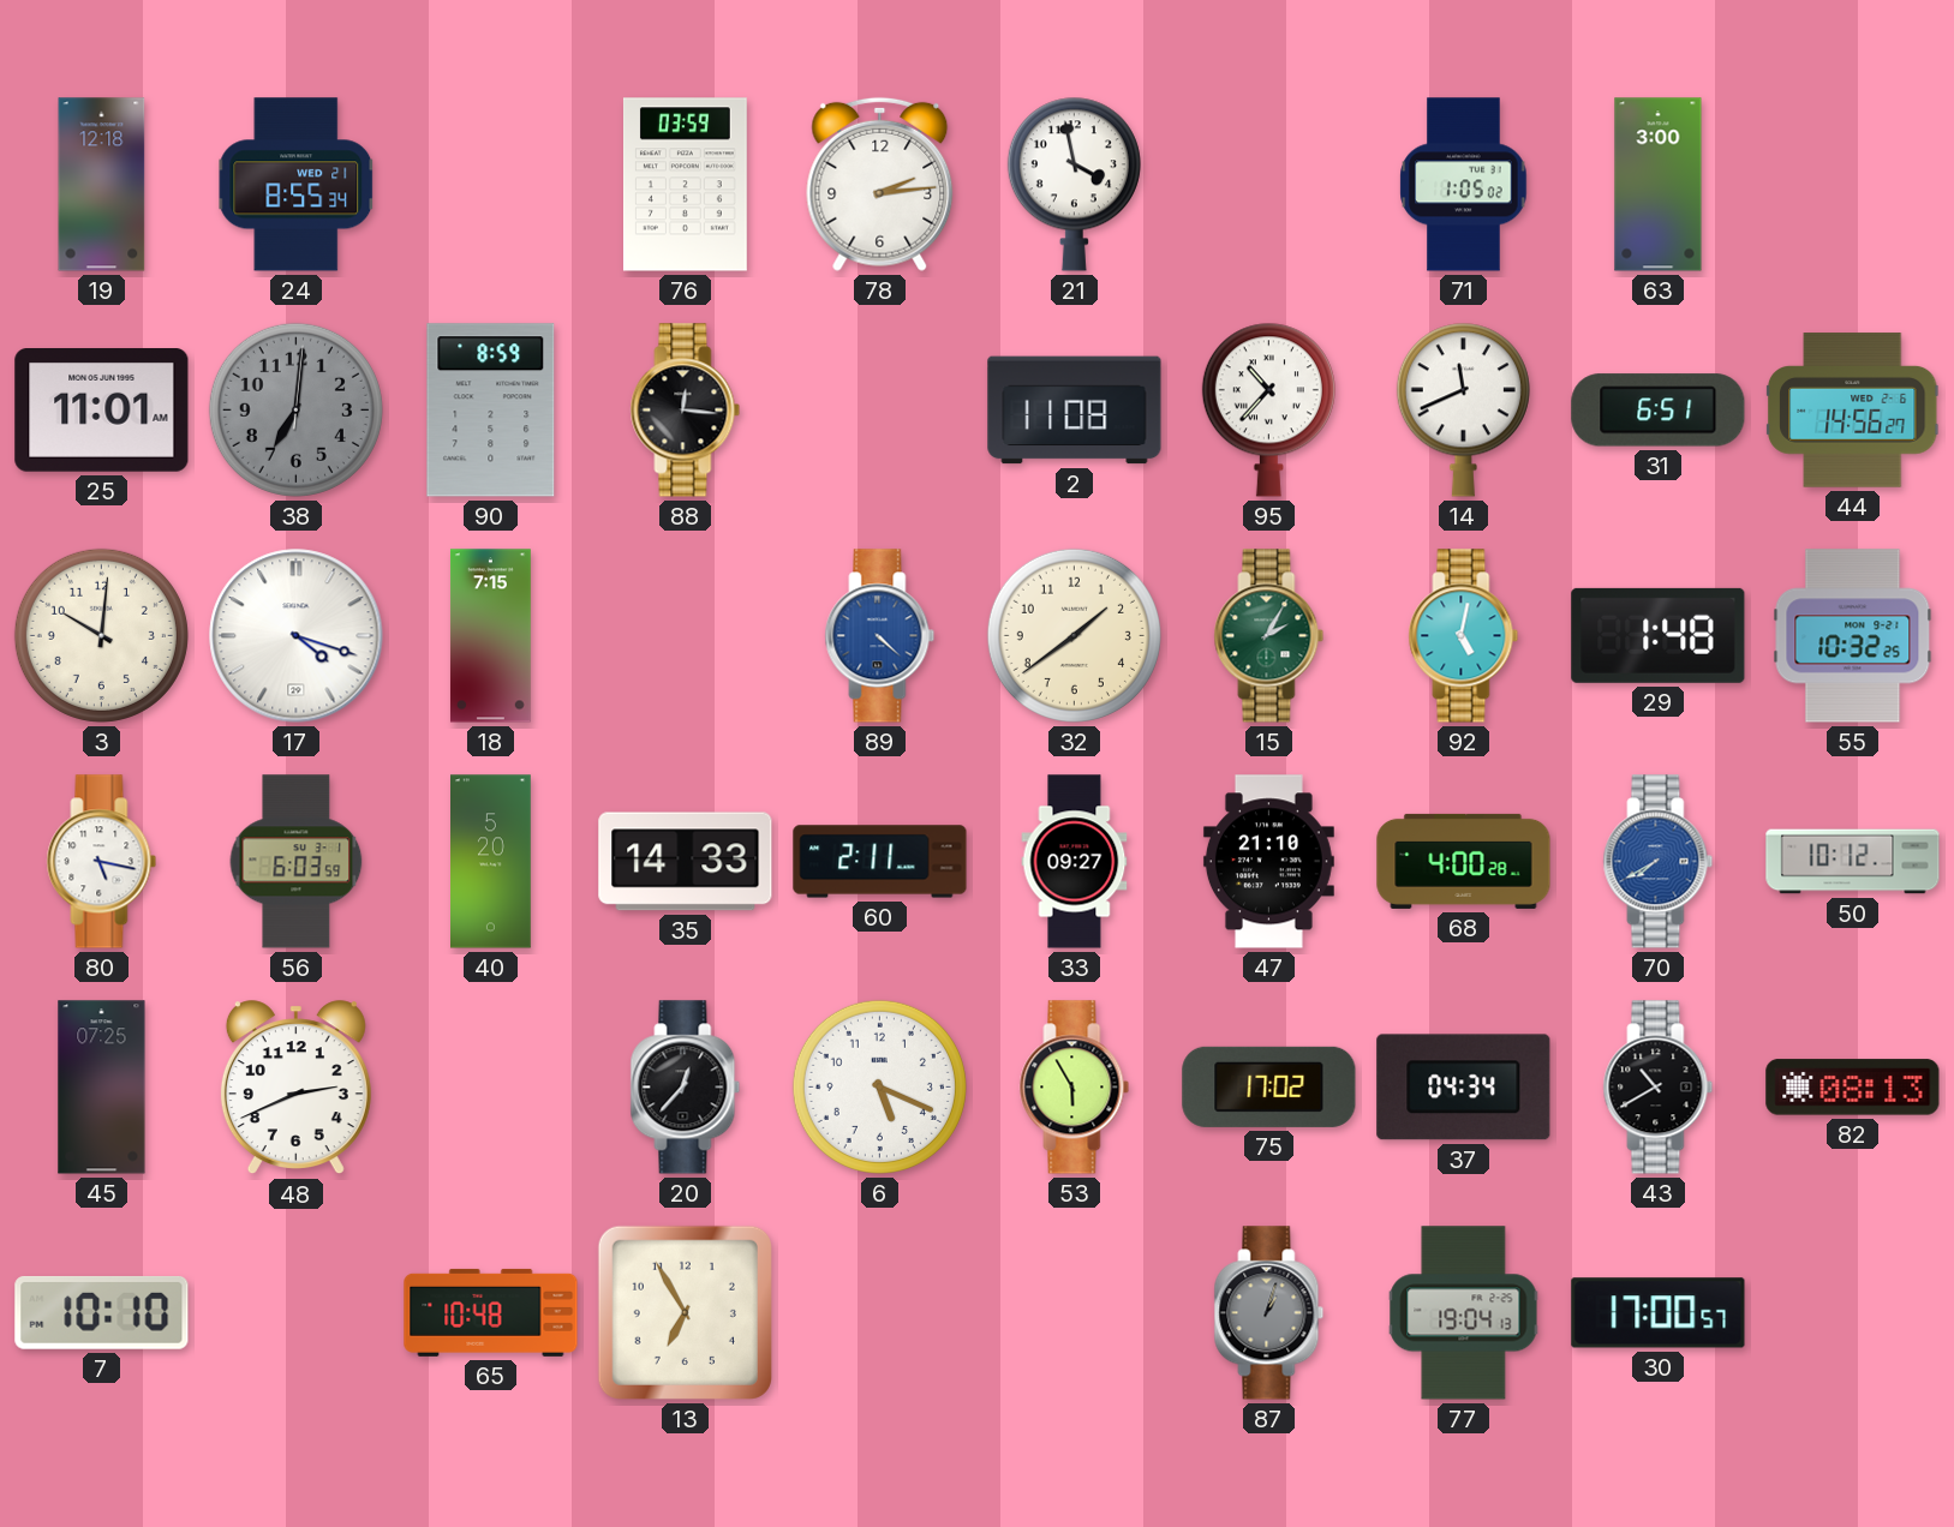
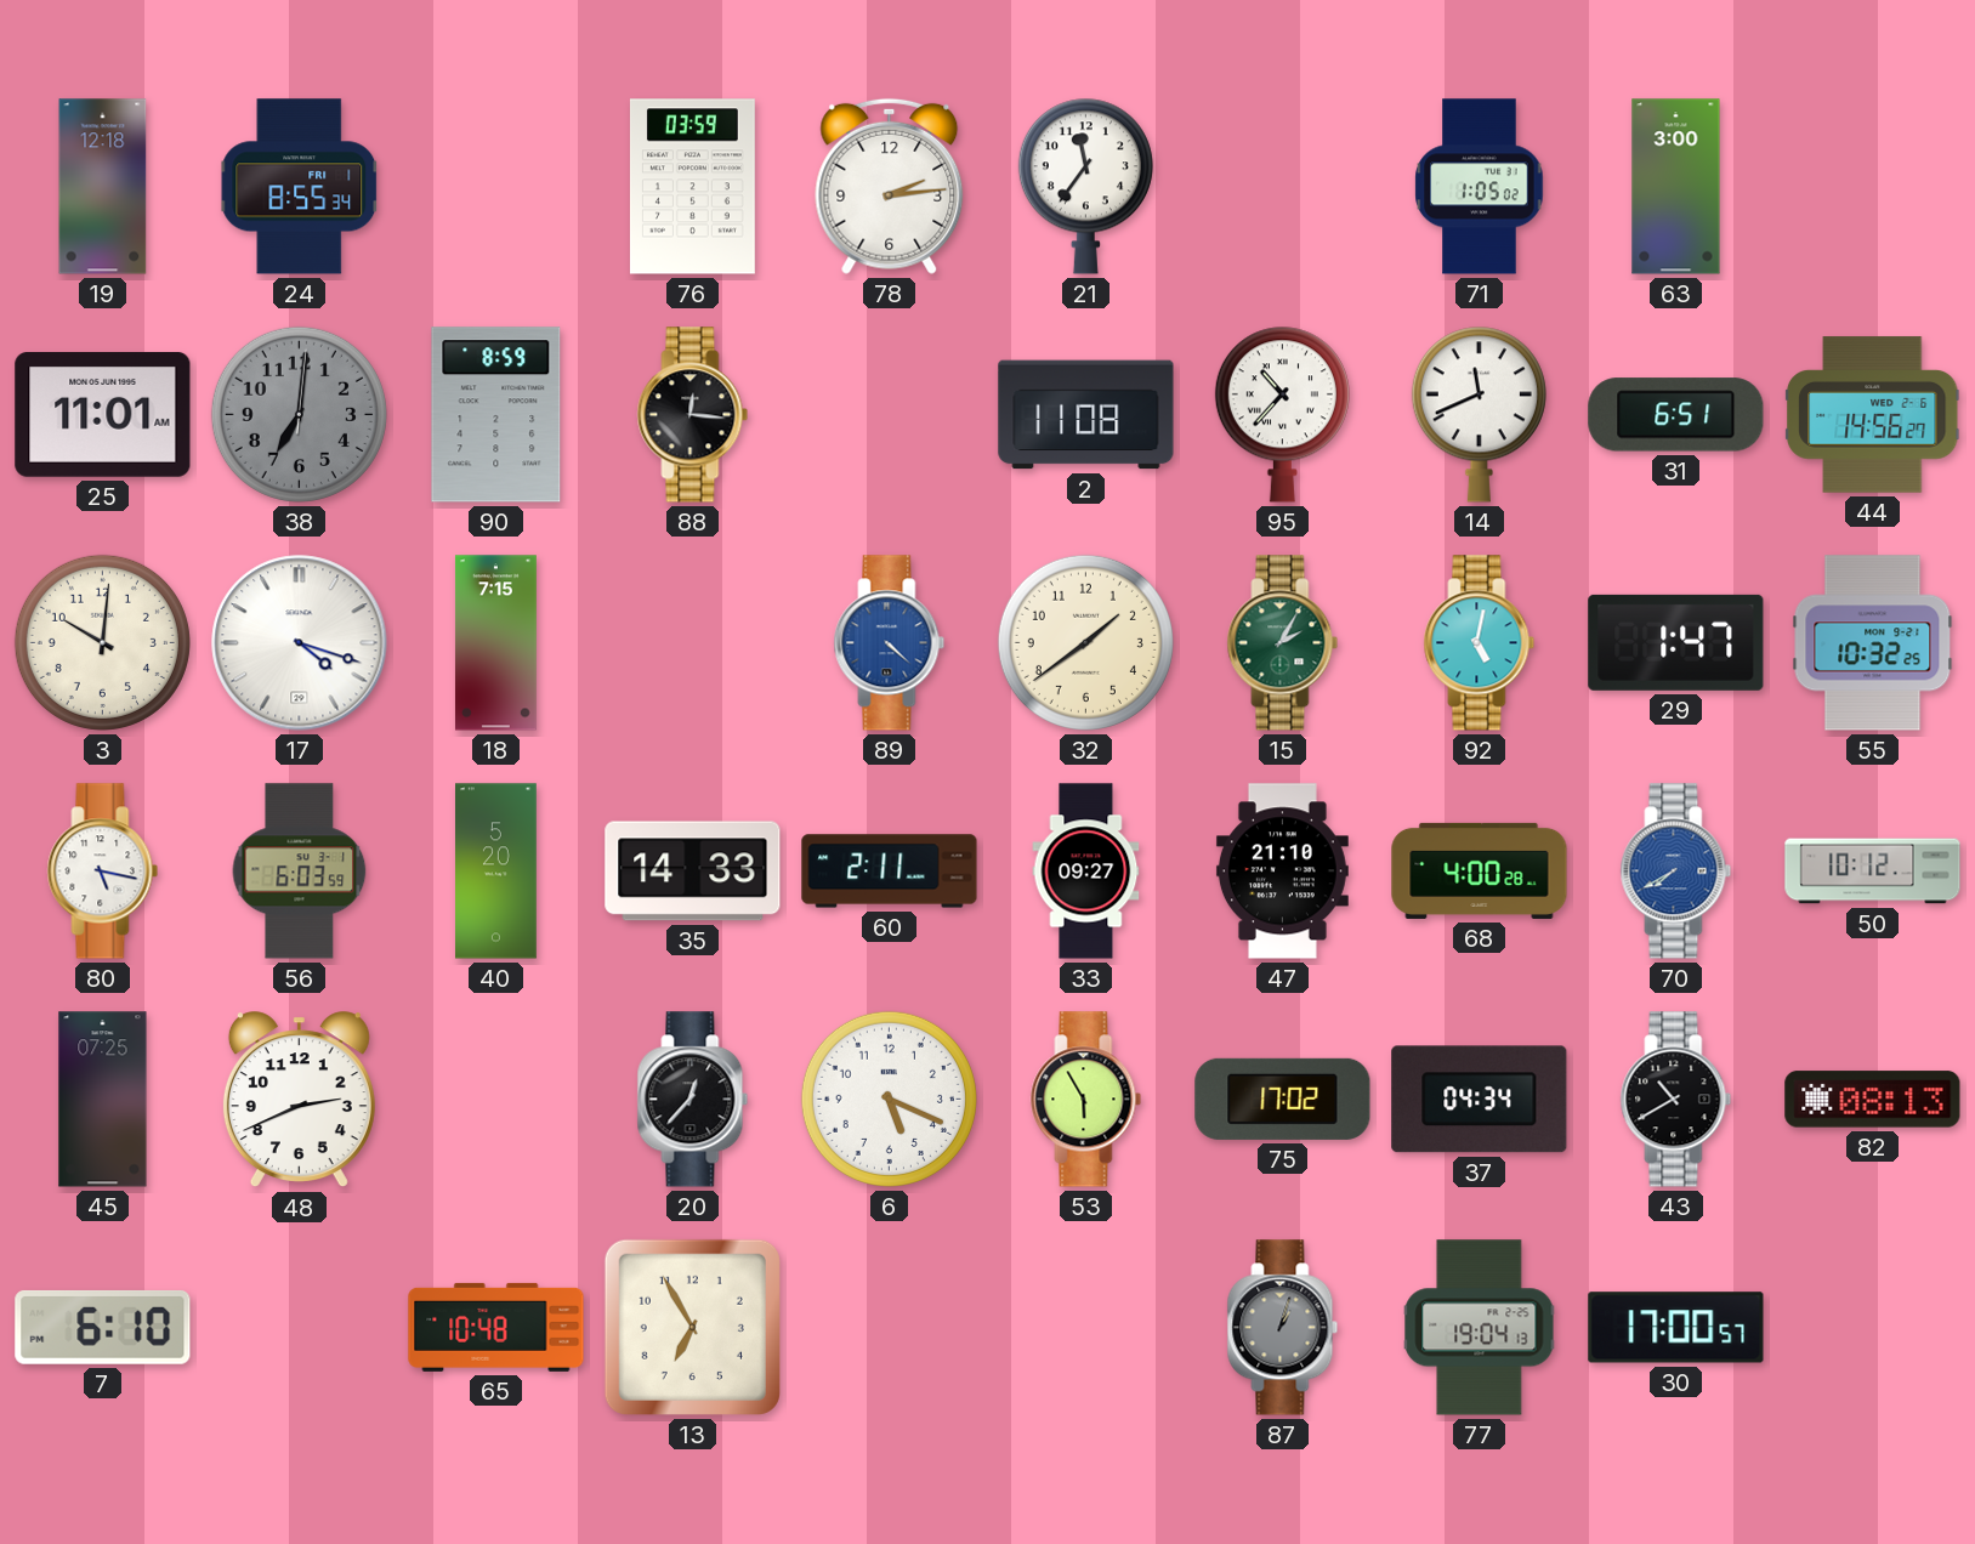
24 date: WED 21 -> FRI 1
21: 3:58 -> 11:36
29: 1:48 -> 1:47
7: 10:10 -> 6:10
